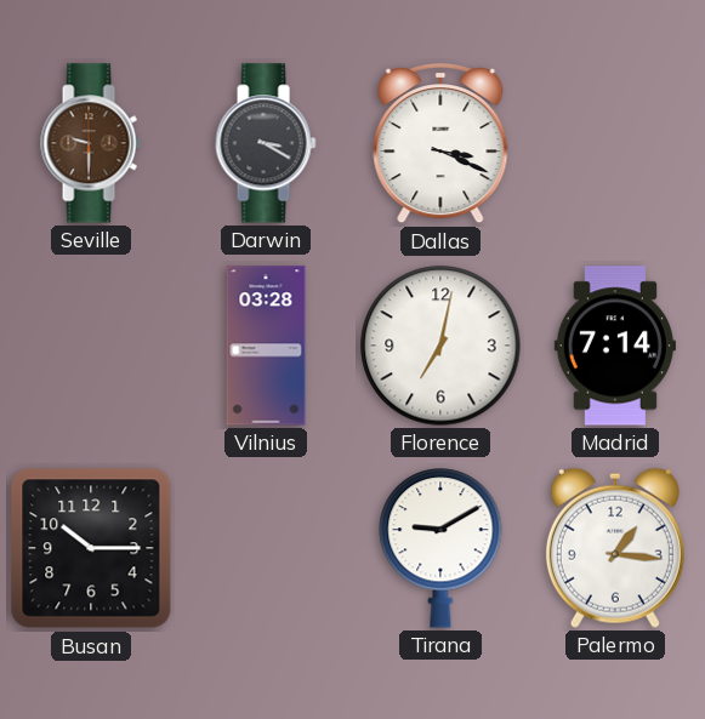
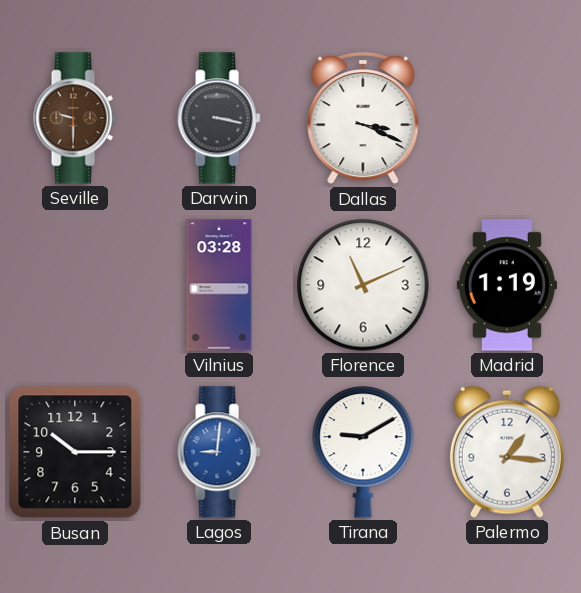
Darwin: 3:20 -> 3:17
Florence: 7:02 -> 11:11
Madrid: 7:14 -> 1:19
Lagos: none -> 9:01
